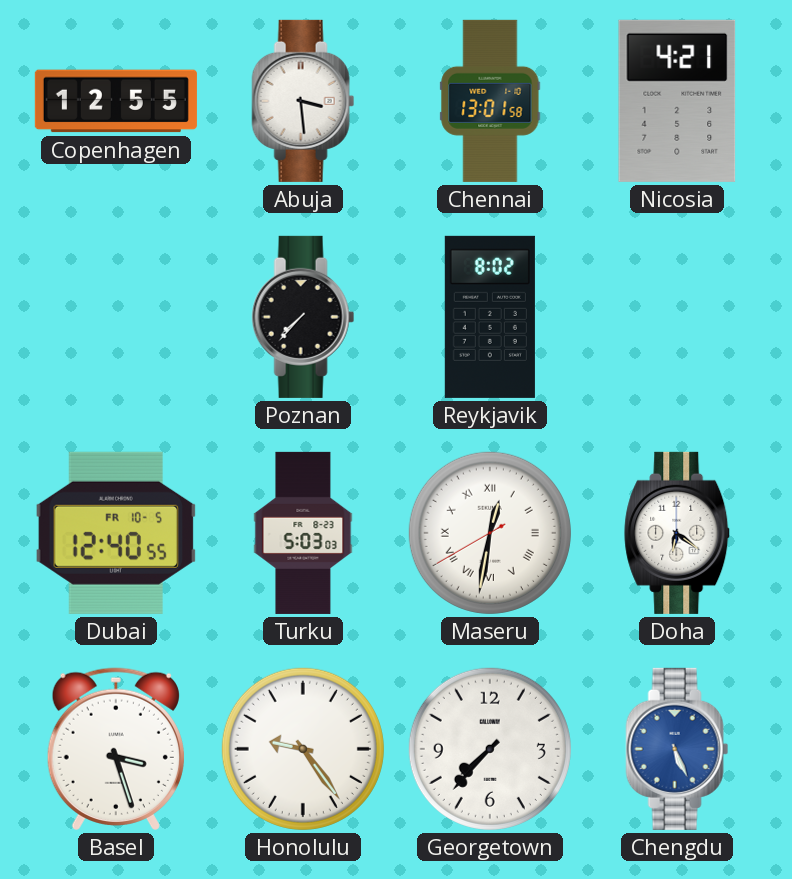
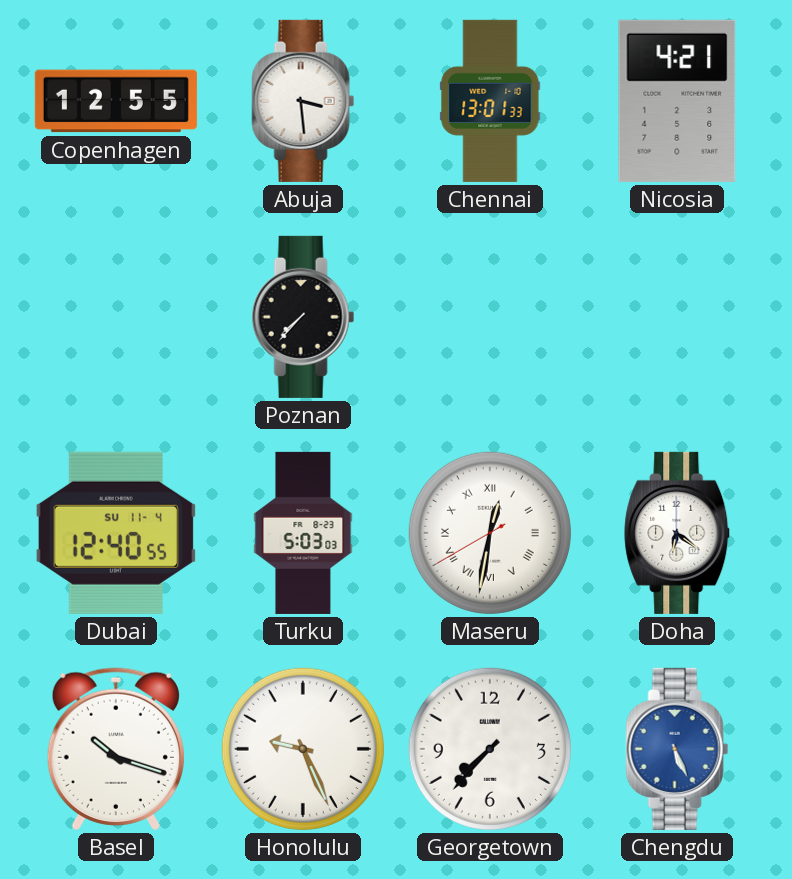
Chennai: 13:01:58 -> 13:01:33
Reykjavik: 8:02 -> none
Dubai date: FR 10-5 -> SU 11-4
Basel: 3:27 -> 10:18
Honolulu: 9:24 -> 9:26
